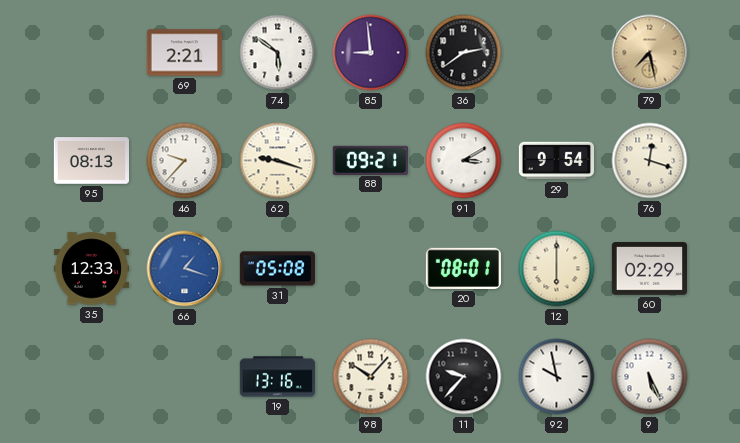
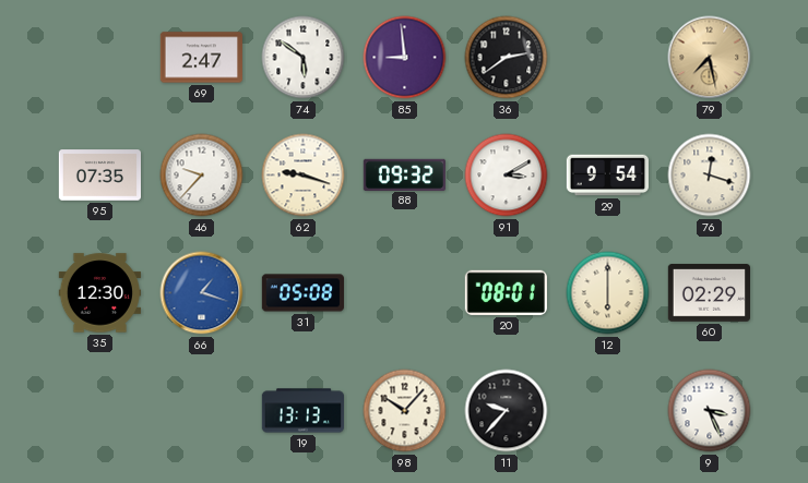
69: 2:21 -> 2:47
95: 08:13 -> 07:35
88: 09:21 -> 09:32
35: 12:33 -> 12:30
19: 13:16 -> 13:13
92: 9:58 -> none
9: 5:26 -> 3:26
